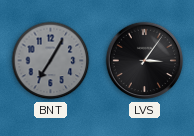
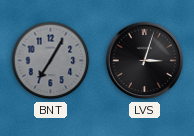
LVS: 3:06 -> 3:03
